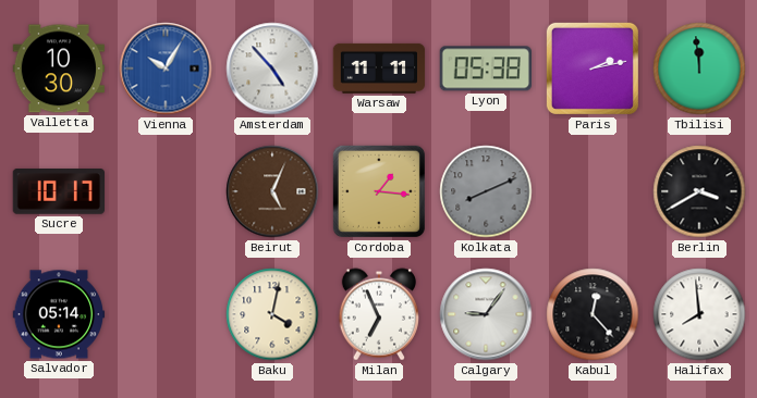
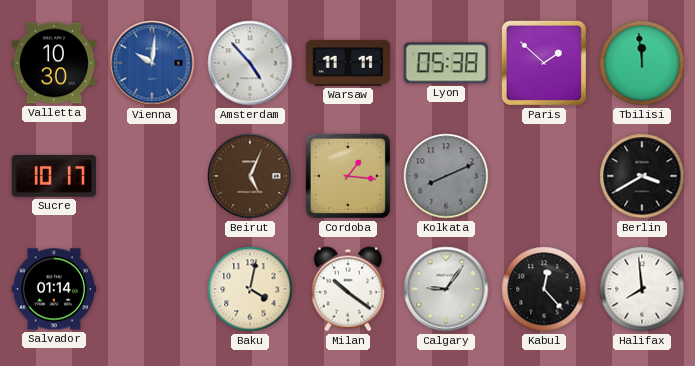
Vienna: 10:05 -> 10:01
Paris: 2:13 -> 1:52
Salvador: 05:14 -> 01:14
Milan: 6:56 -> 10:21
